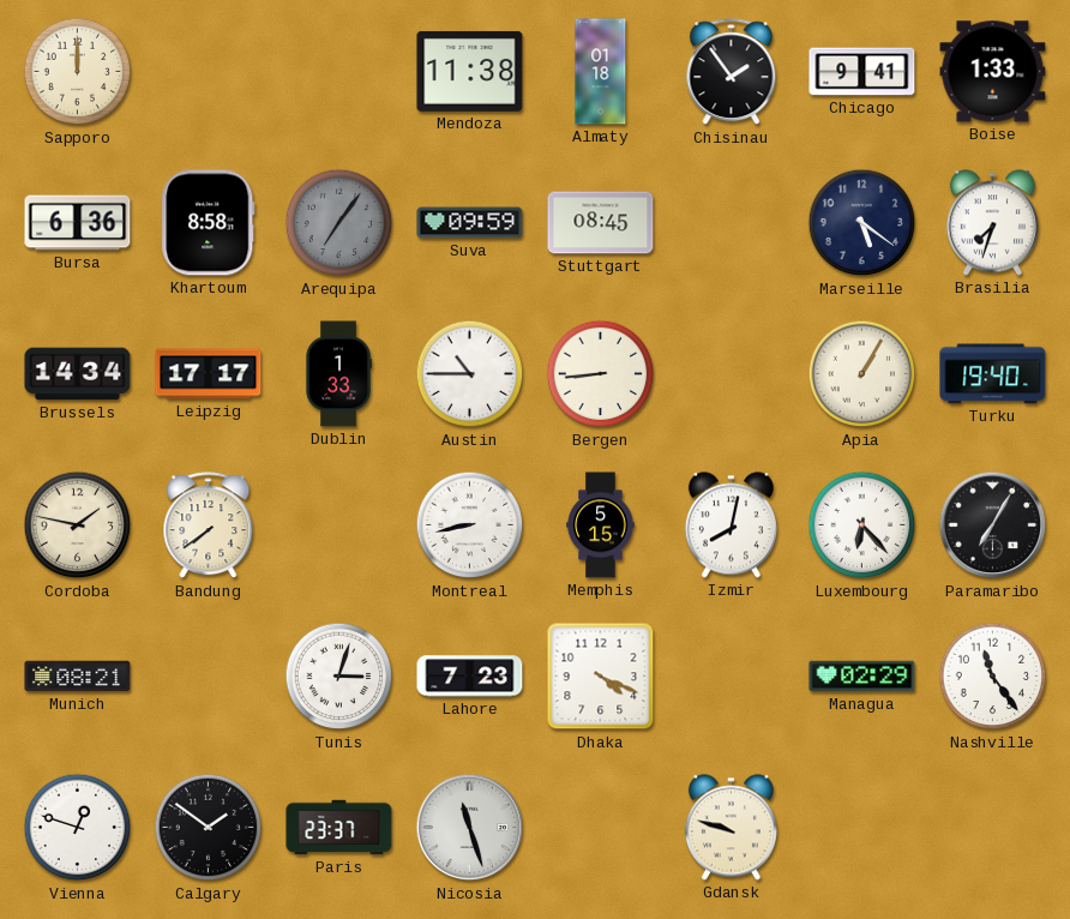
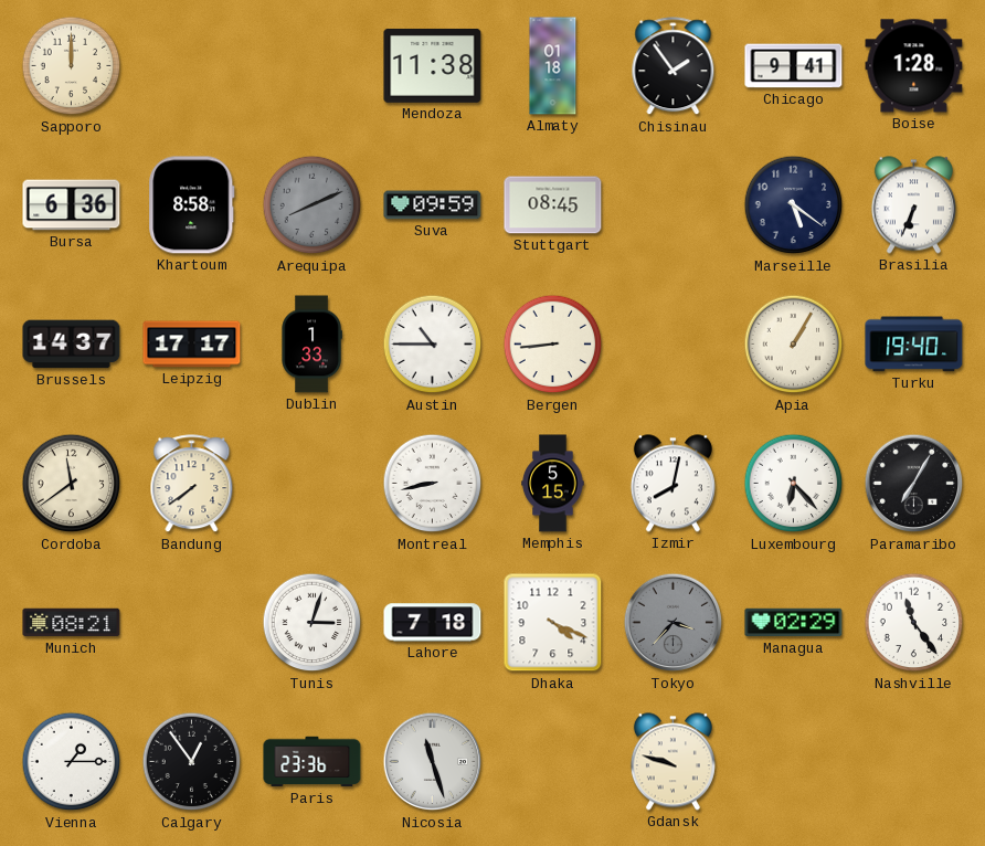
Boise: 1:33 -> 1:28
Arequipa: 7:06 -> 8:11
Brasilia: 7:33 -> 6:34
Brussels: 14:34 -> 14:37
Cordoba: 1:47 -> 11:39
Lahore: 7:23 -> 7:18
Tokyo: none -> 3:37
Vienna: 12:48 -> 1:15
Calgary: 1:51 -> 12:54
Paris: 23:37 -> 23:36
